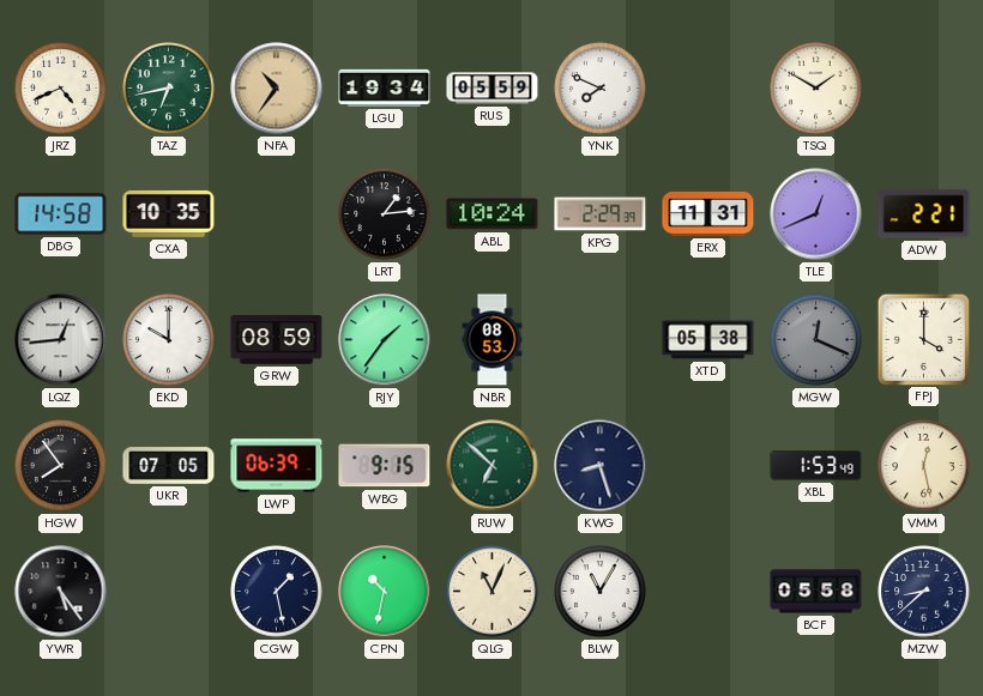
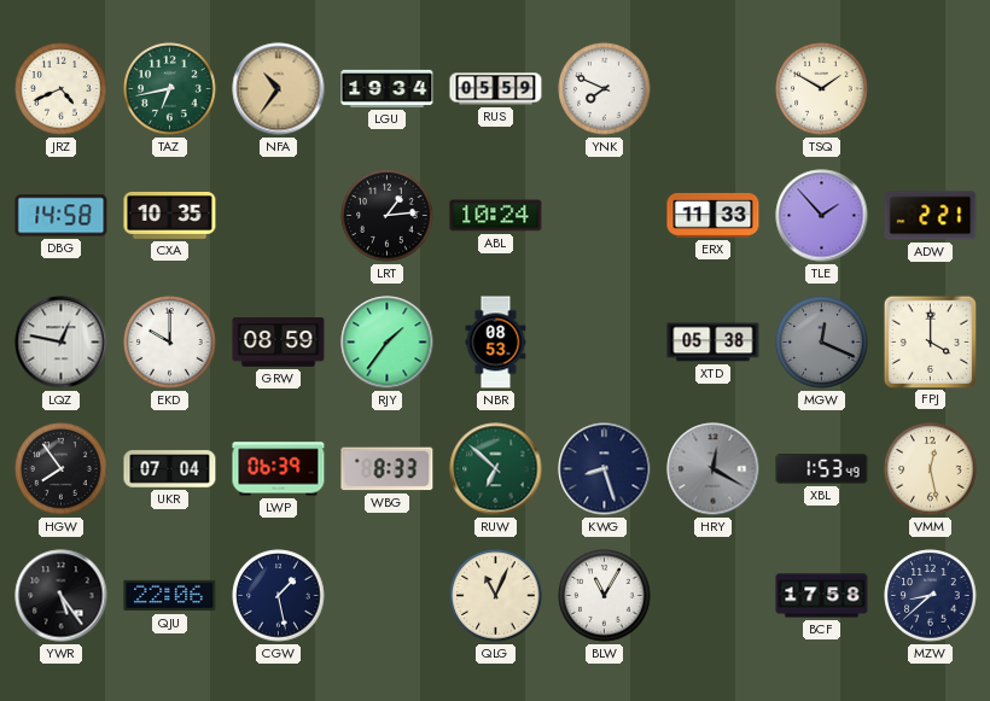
KPG: 2:29 -> none
ERX: 11:31 -> 11:33
TLE: 12:41 -> 1:53
LQZ: 12:44 -> 12:47
UKR: 07:05 -> 07:04
WBG: 9:15 -> 8:33
HRY: none -> 12:20
QJU: none -> 22:06
CPN: 10:32 -> none
BCF: 05:58 -> 17:58
